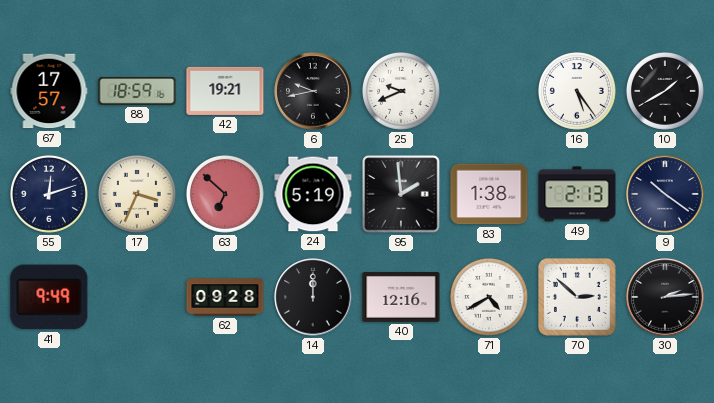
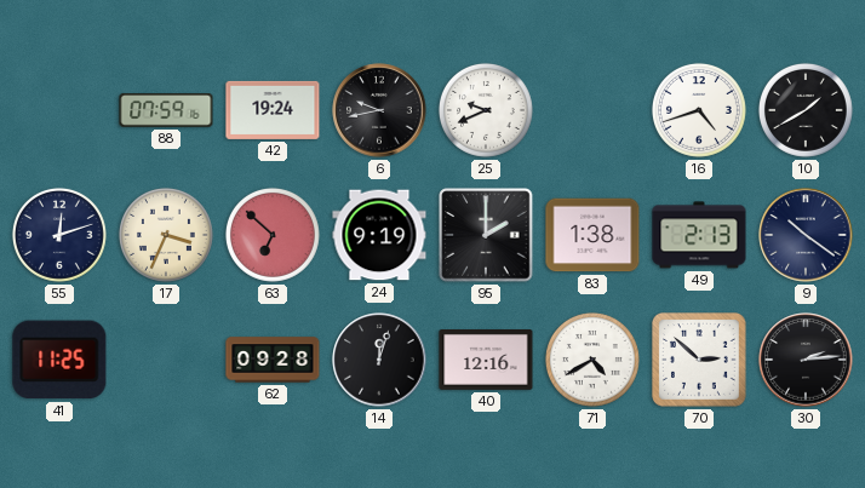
67: 17:57 -> none
88: 18:59 -> 07:59
42: 19:21 -> 19:24
16: 5:24 -> 4:42
24: 5:19 -> 9:19
95: 1:59 -> 2:00
41: 9:49 -> 11:25
14: 12:00 -> 12:03
